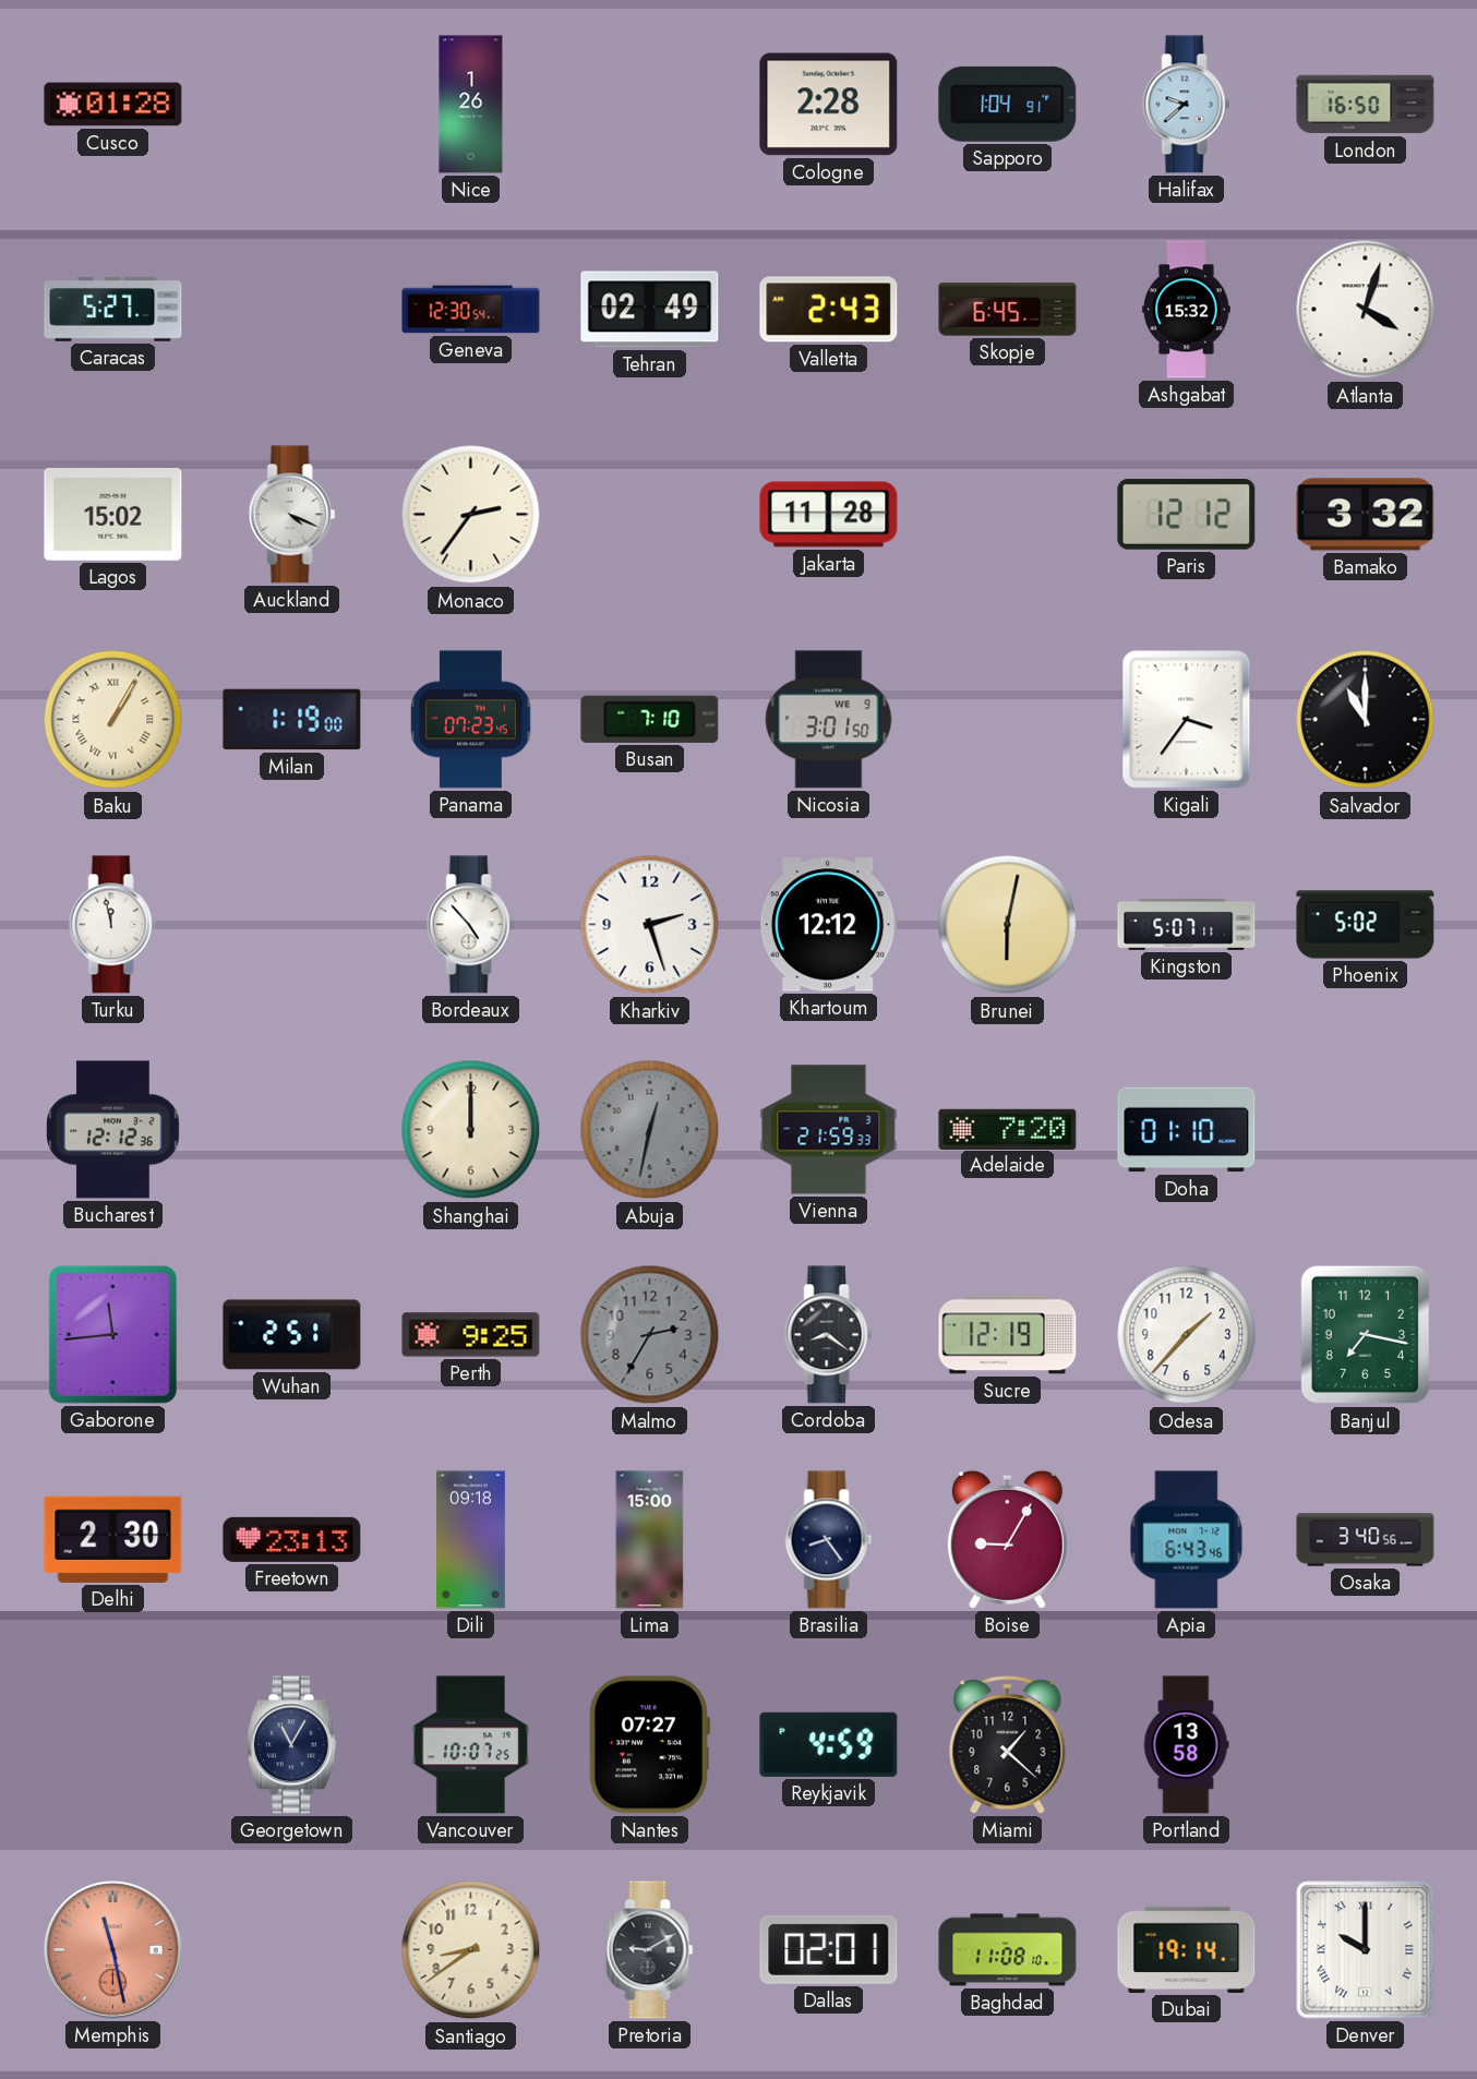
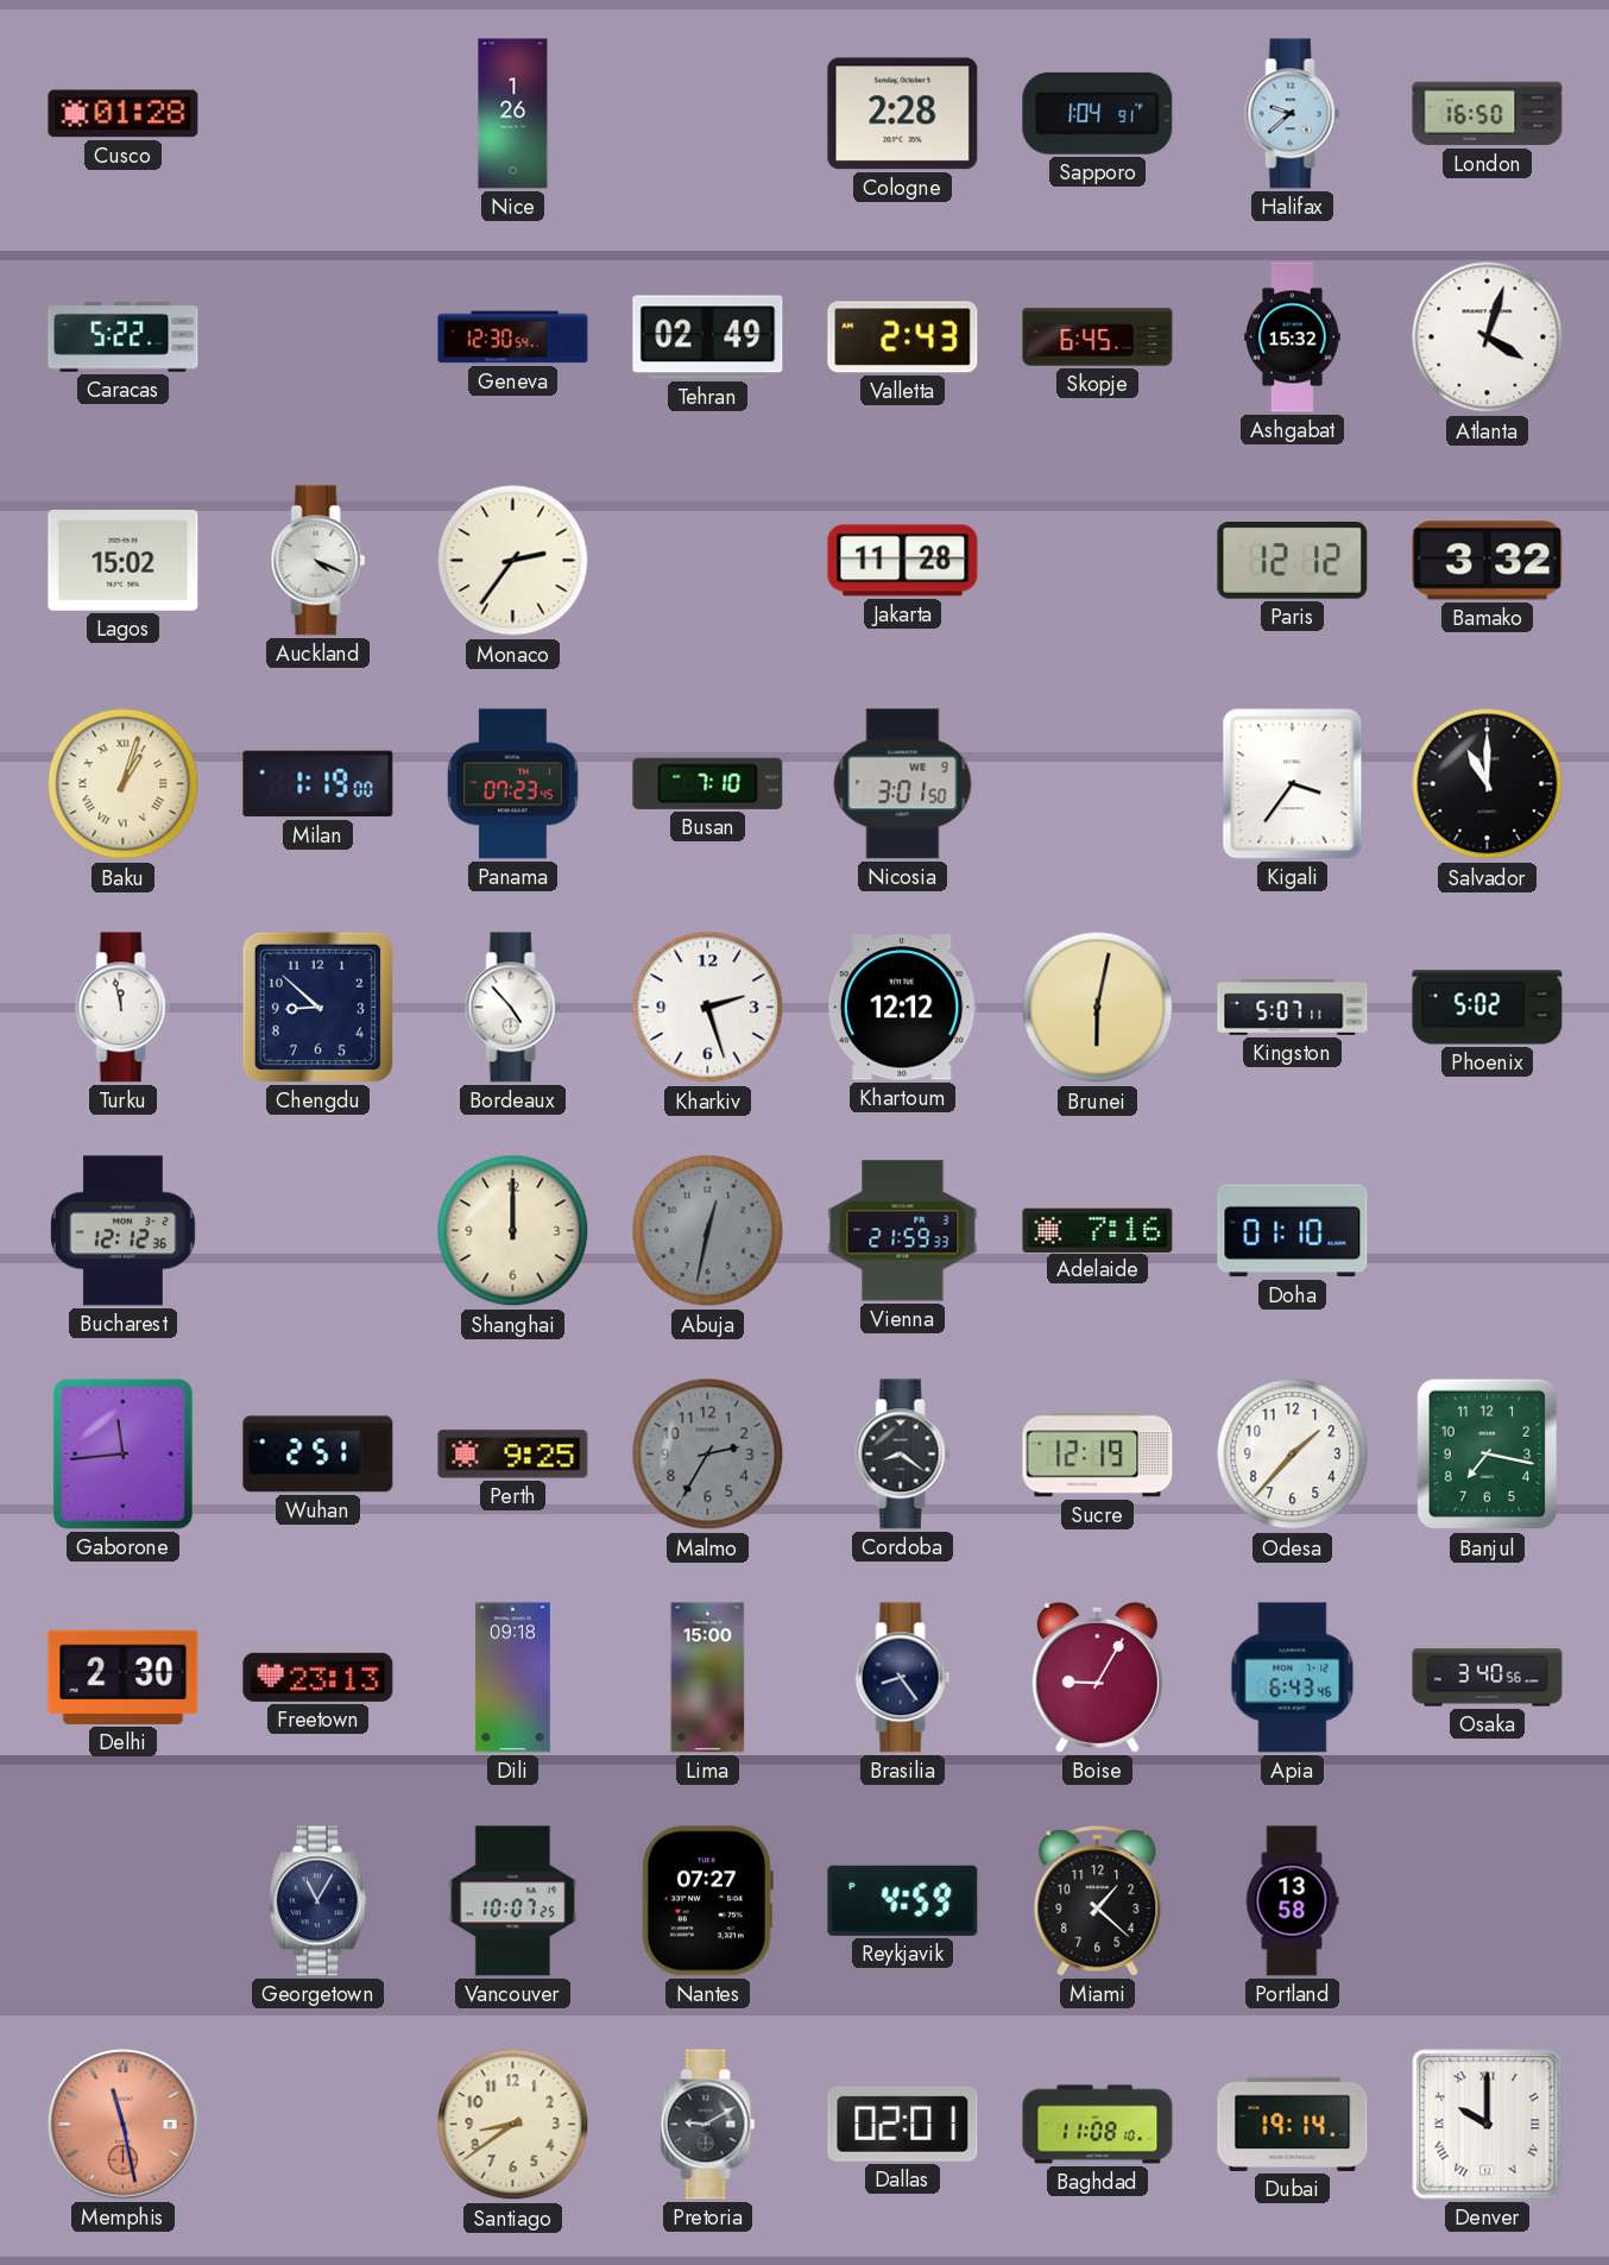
Caracas: 5:27 -> 5:22
Baku: 1:05 -> 1:03
Chengdu: none -> 8:52
Adelaide: 7:20 -> 7:16
